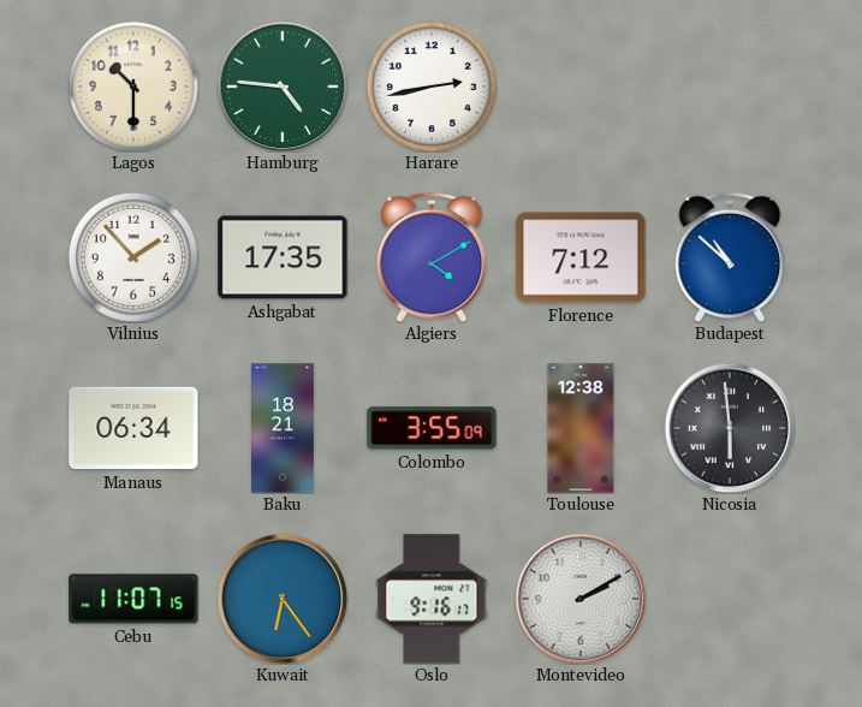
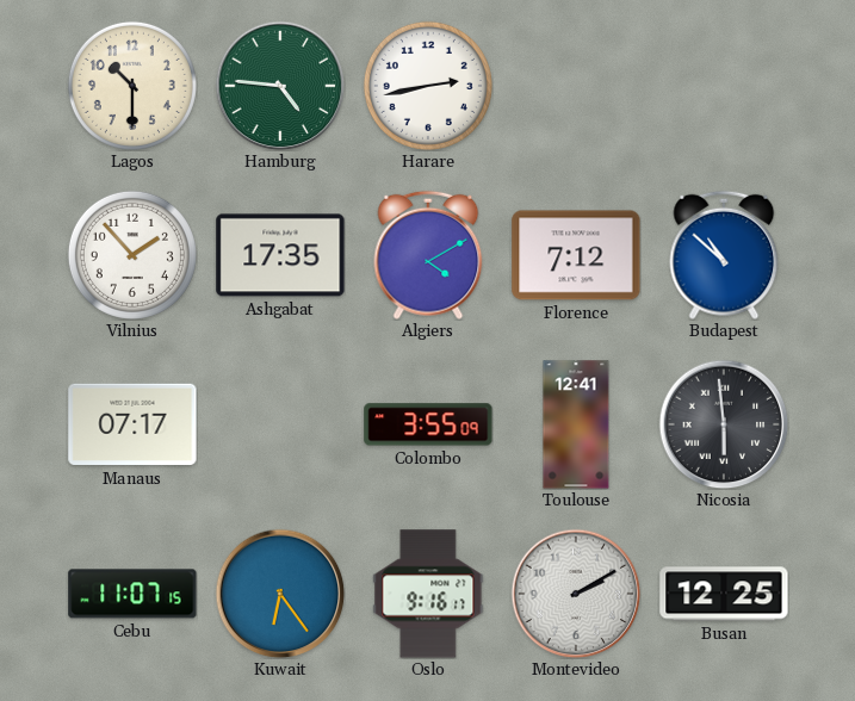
Manaus: 06:34 -> 07:17
Baku: 18:21 -> none
Toulouse: 12:38 -> 12:41
Busan: none -> 12:25
